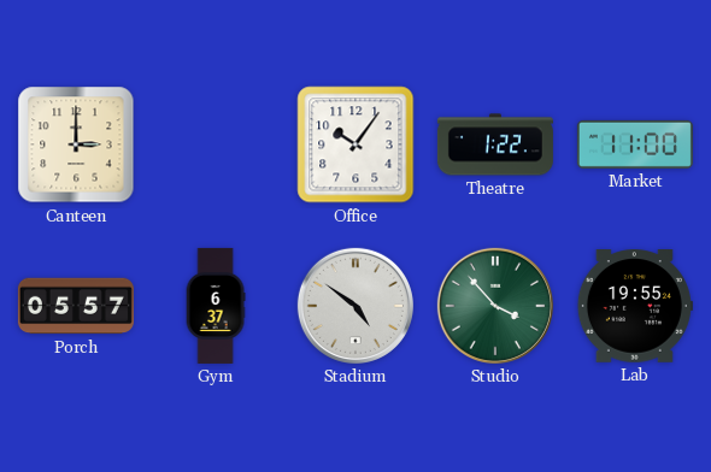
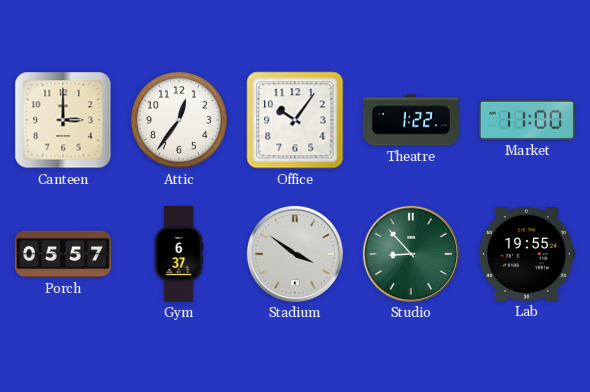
Attic: none -> 12:36
Stadium: 4:51 -> 3:51
Studio: 3:53 -> 8:53
